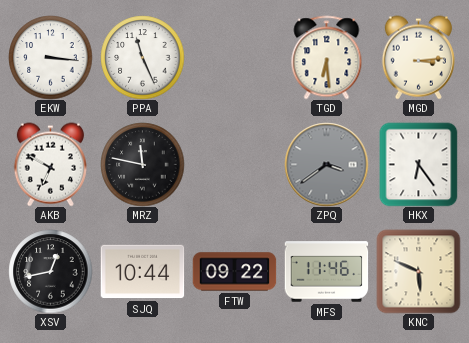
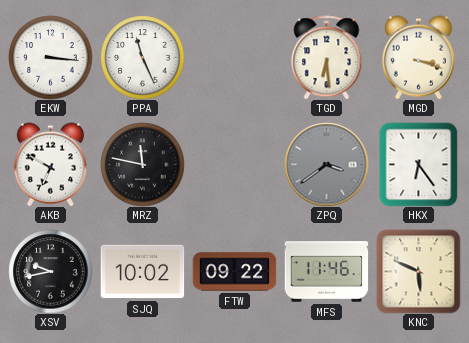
MGD: 3:14 -> 3:18
XSV: 12:43 -> 9:43
SJQ: 10:44 -> 10:02
